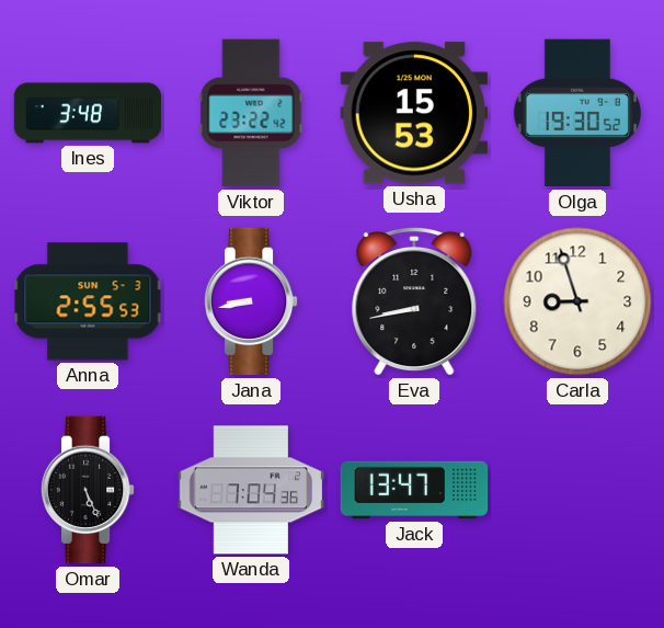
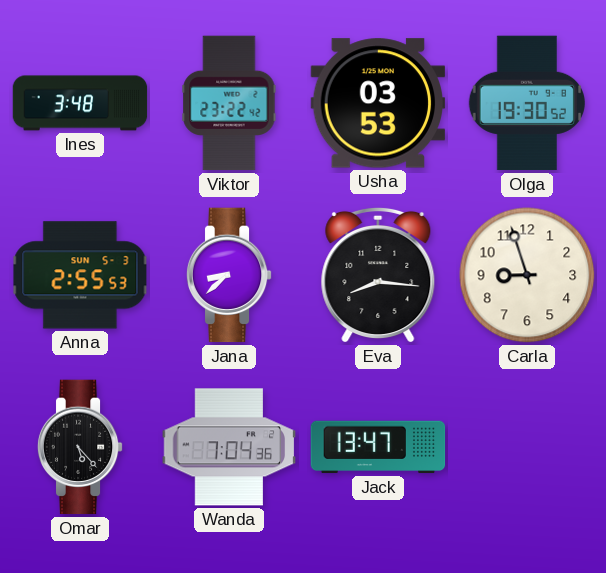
Usha: 15:53 -> 03:53
Jana: 8:43 -> 8:38
Eva: 8:43 -> 8:16
Omar: 5:26 -> 5:23
